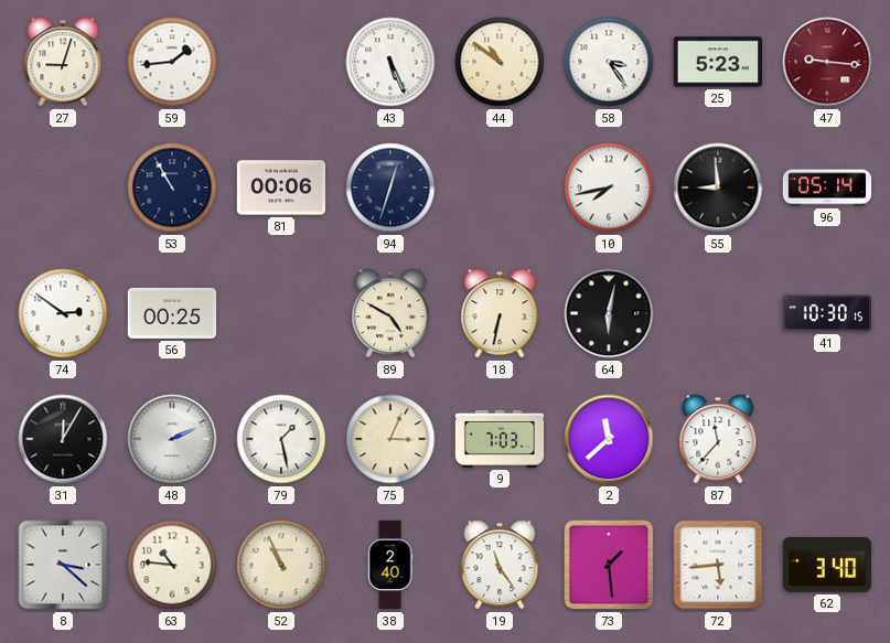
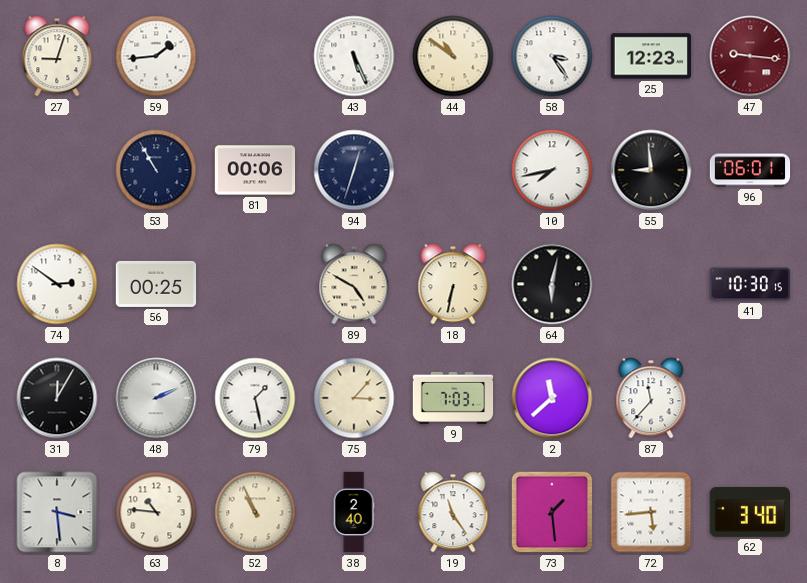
25: 5:23 -> 12:23
96: 05:14 -> 06:01
75: 3:04 -> 3:07
8: 3:22 -> 3:29
